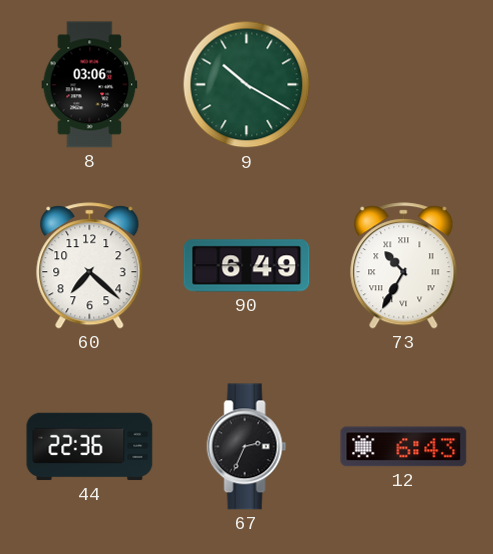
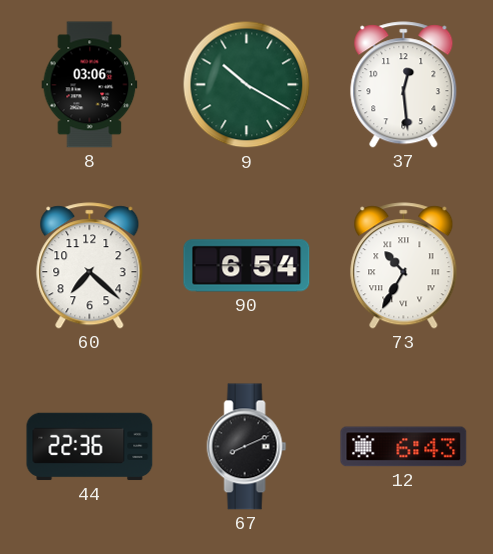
37: none -> 12:29
90: 6:49 -> 6:54
67: 2:34 -> 8:11
